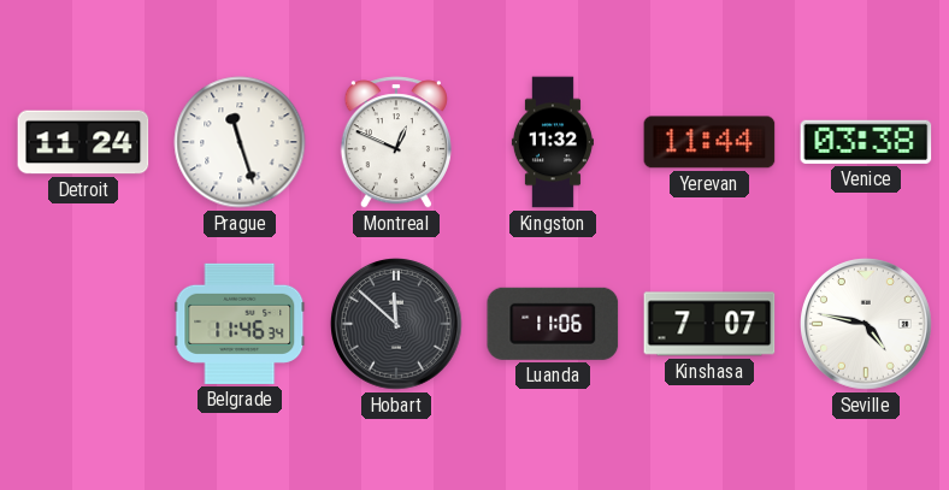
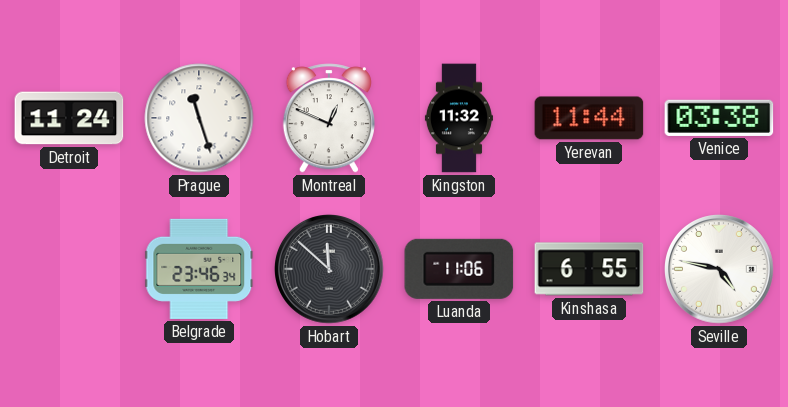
Belgrade: 11:46 -> 23:46
Kinshasa: 7:07 -> 6:55
